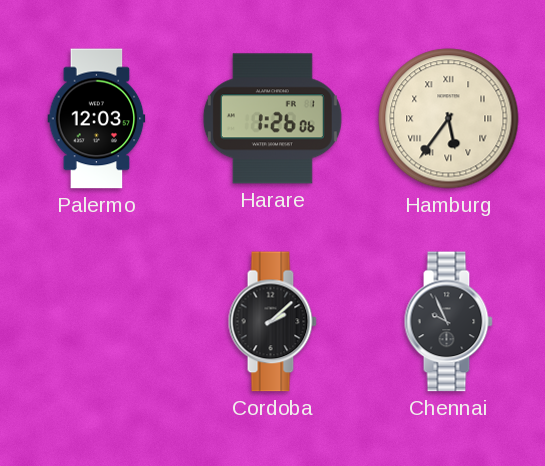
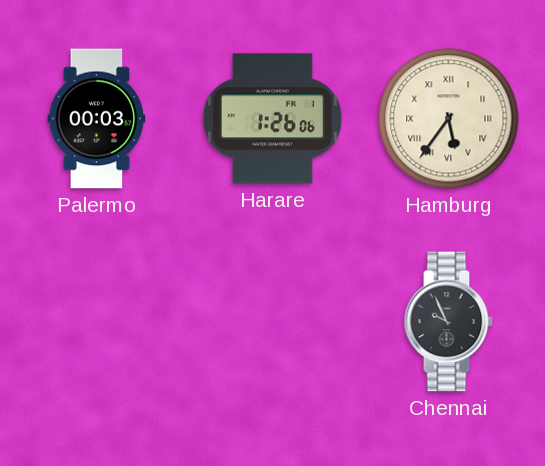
Palermo: 12:03 -> 00:03
Cordoba: 2:08 -> none
